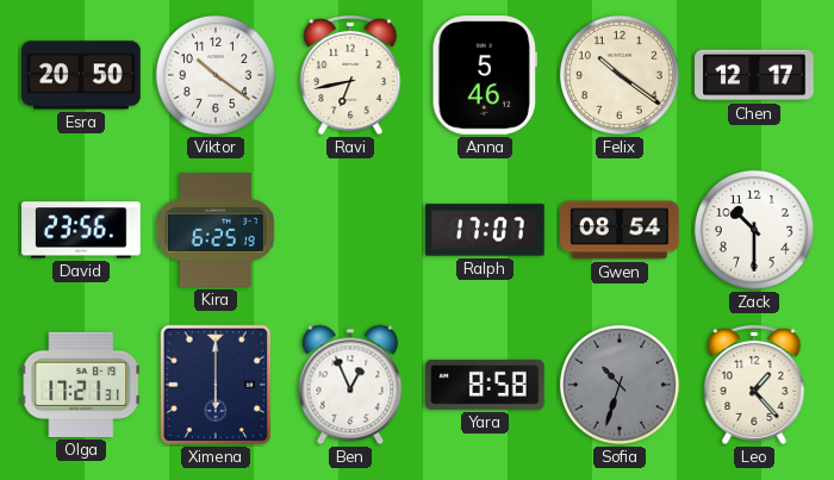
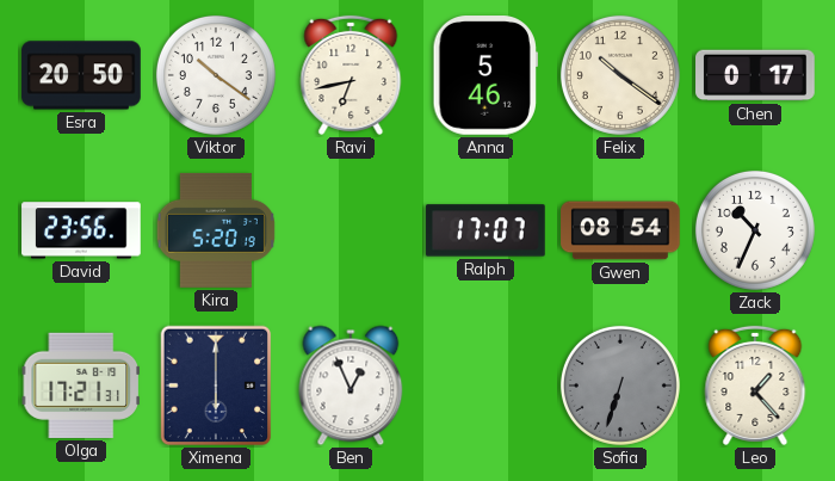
Chen: 12:17 -> 0:17
Kira: 6:25 -> 5:20
Zack: 10:30 -> 10:34
Yara: 8:58 -> none
Sofia: 10:33 -> 6:33
